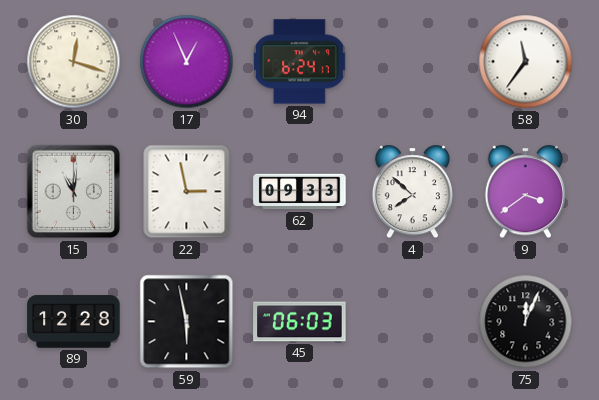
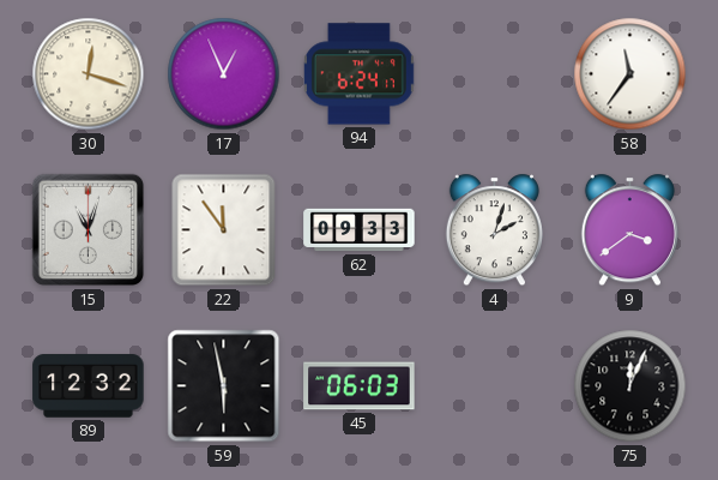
15: 11:01 -> 11:03
22: 2:58 -> 11:54
4: 7:52 -> 2:03
89: 12:28 -> 12:32
